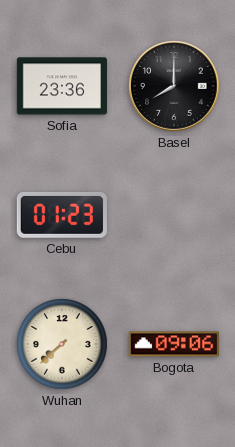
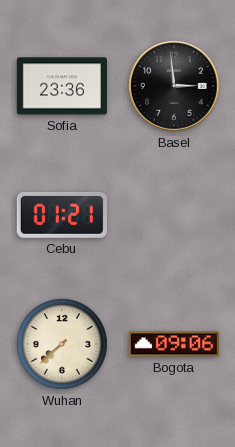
Basel: 8:00 -> 2:59
Cebu: 01:23 -> 01:21
